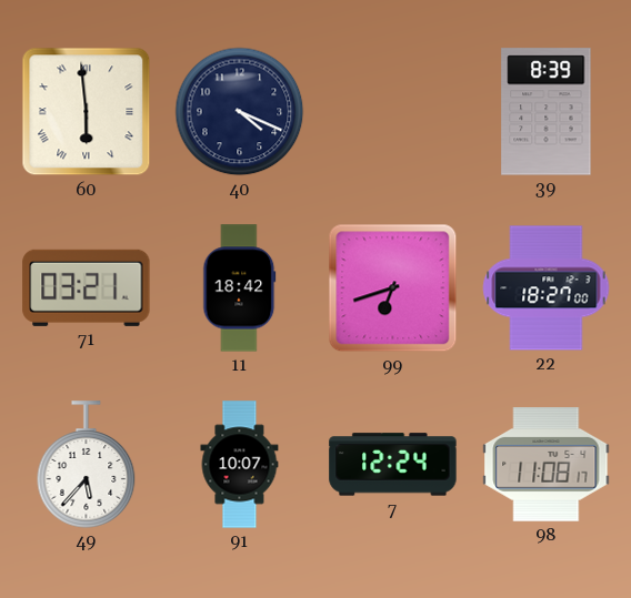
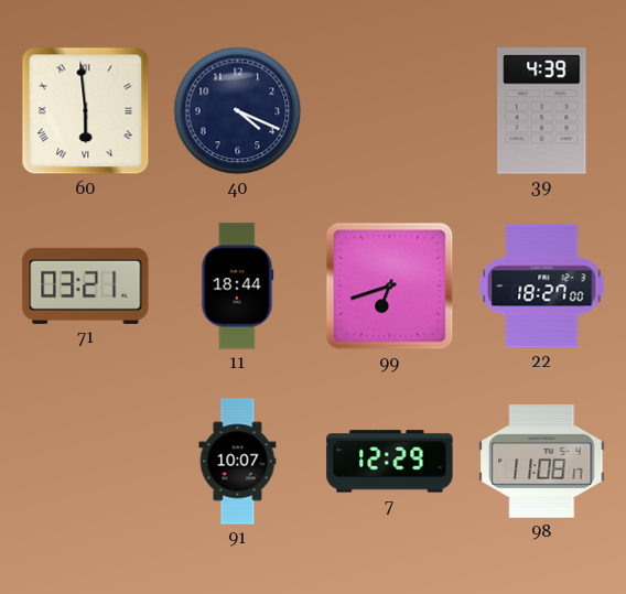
39: 8:39 -> 4:39
11: 18:42 -> 18:44
49: 5:37 -> none
7: 12:24 -> 12:29
